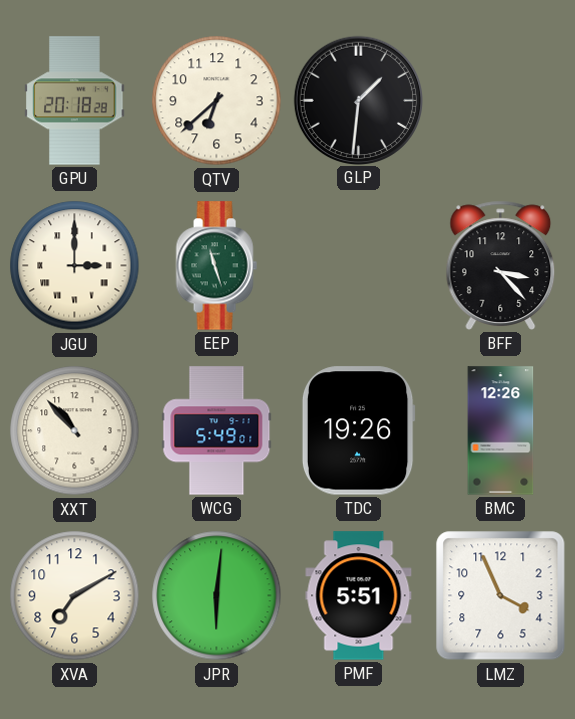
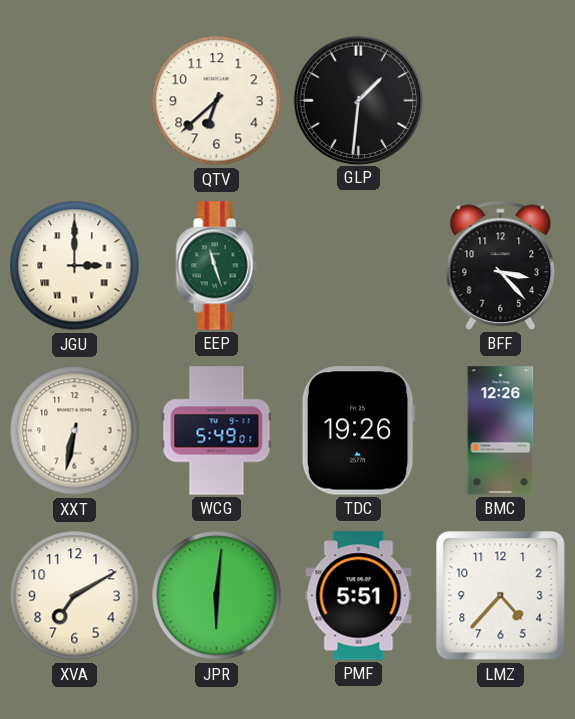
GPU: 20:18 -> none
XXT: 10:53 -> 6:32
LMZ: 3:56 -> 4:37
